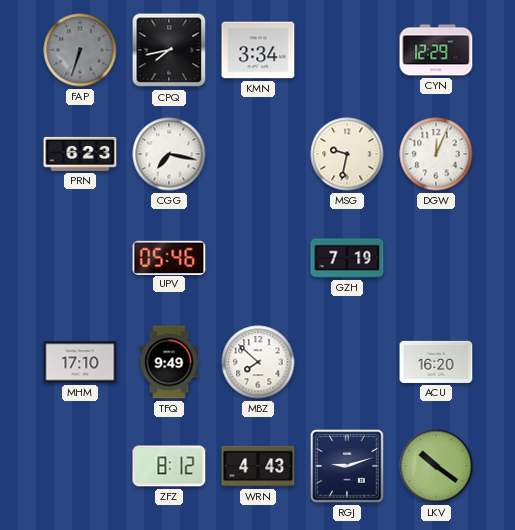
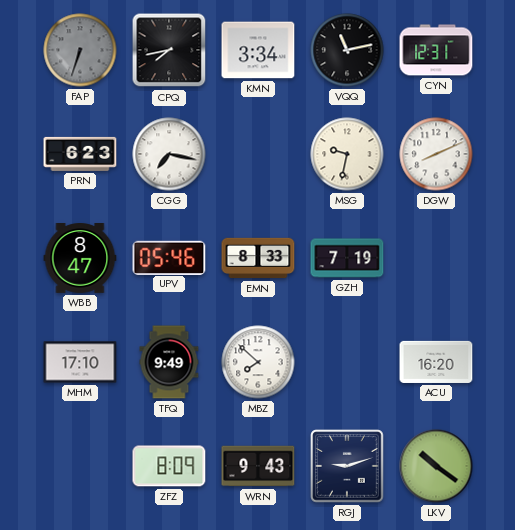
VQQ: none -> 11:13
CYN: 12:29 -> 12:31
DGW: 12:04 -> 8:11
WBB: none -> 8:47
EMN: none -> 8:33
ZFZ: 8:12 -> 8:09
WRN: 4:43 -> 9:43
